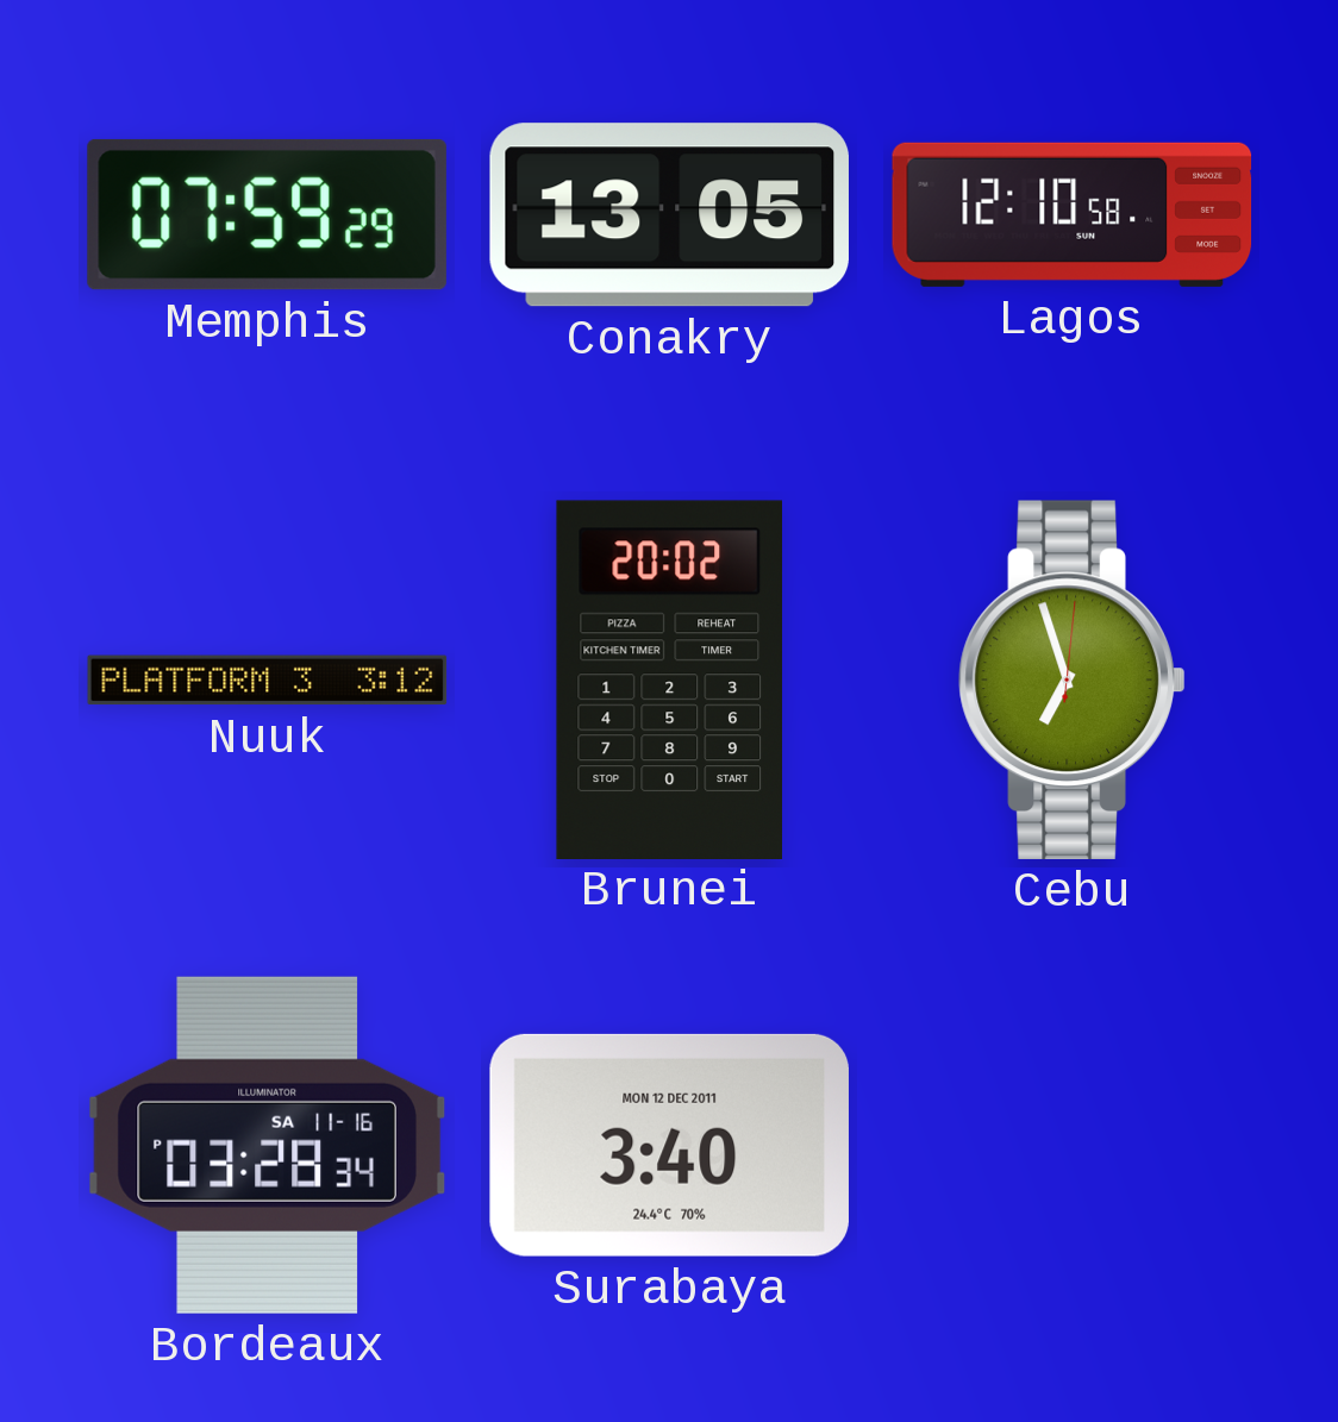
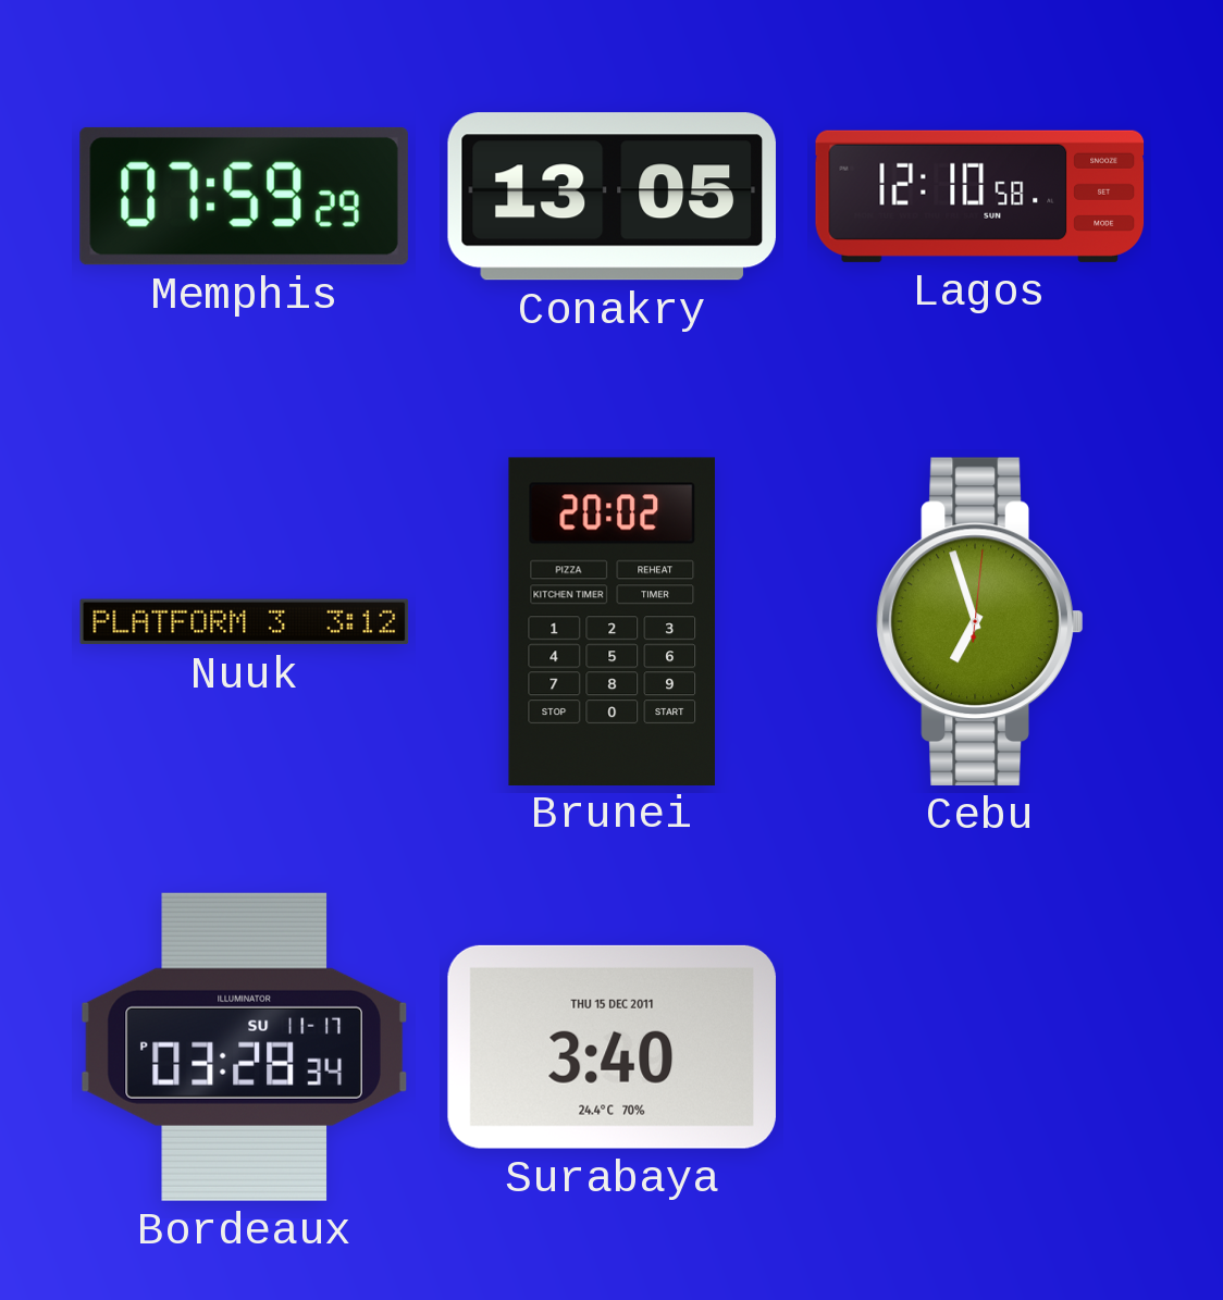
Bordeaux date: SA 11-16 -> SU 11-17
Surabaya date: MON 12 DEC 2011 -> THU 15 DEC 2011
